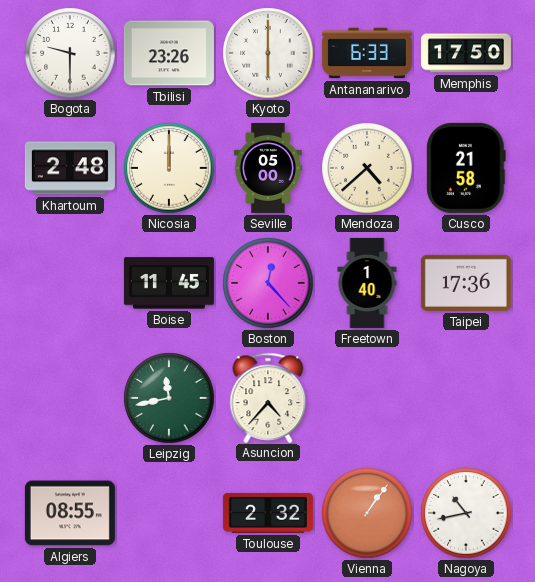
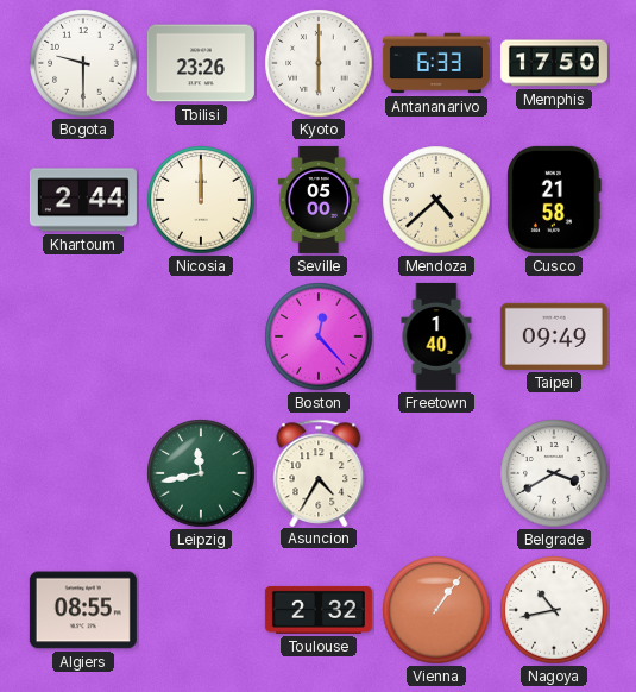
Khartoum: 2:48 -> 2:44
Boise: 11:45 -> none
Taipei: 17:36 -> 09:49
Asuncion: 4:37 -> 4:35
Belgrade: none -> 3:40
